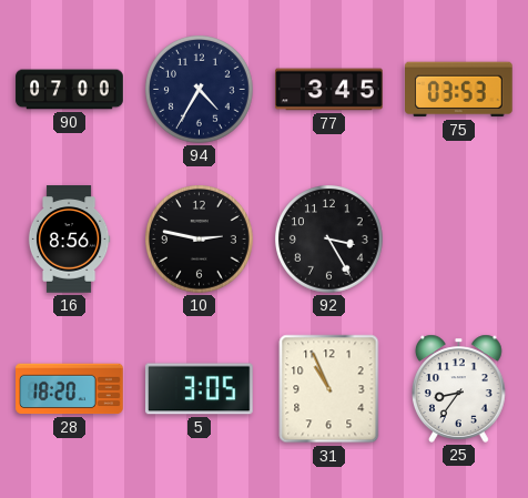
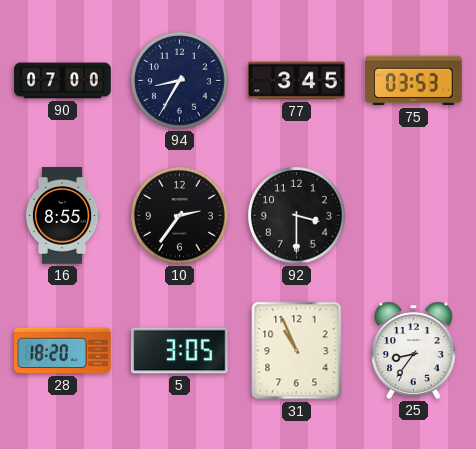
94: 4:35 -> 8:35
16: 8:56 -> 8:55
10: 2:47 -> 2:36
92: 3:25 -> 3:30
